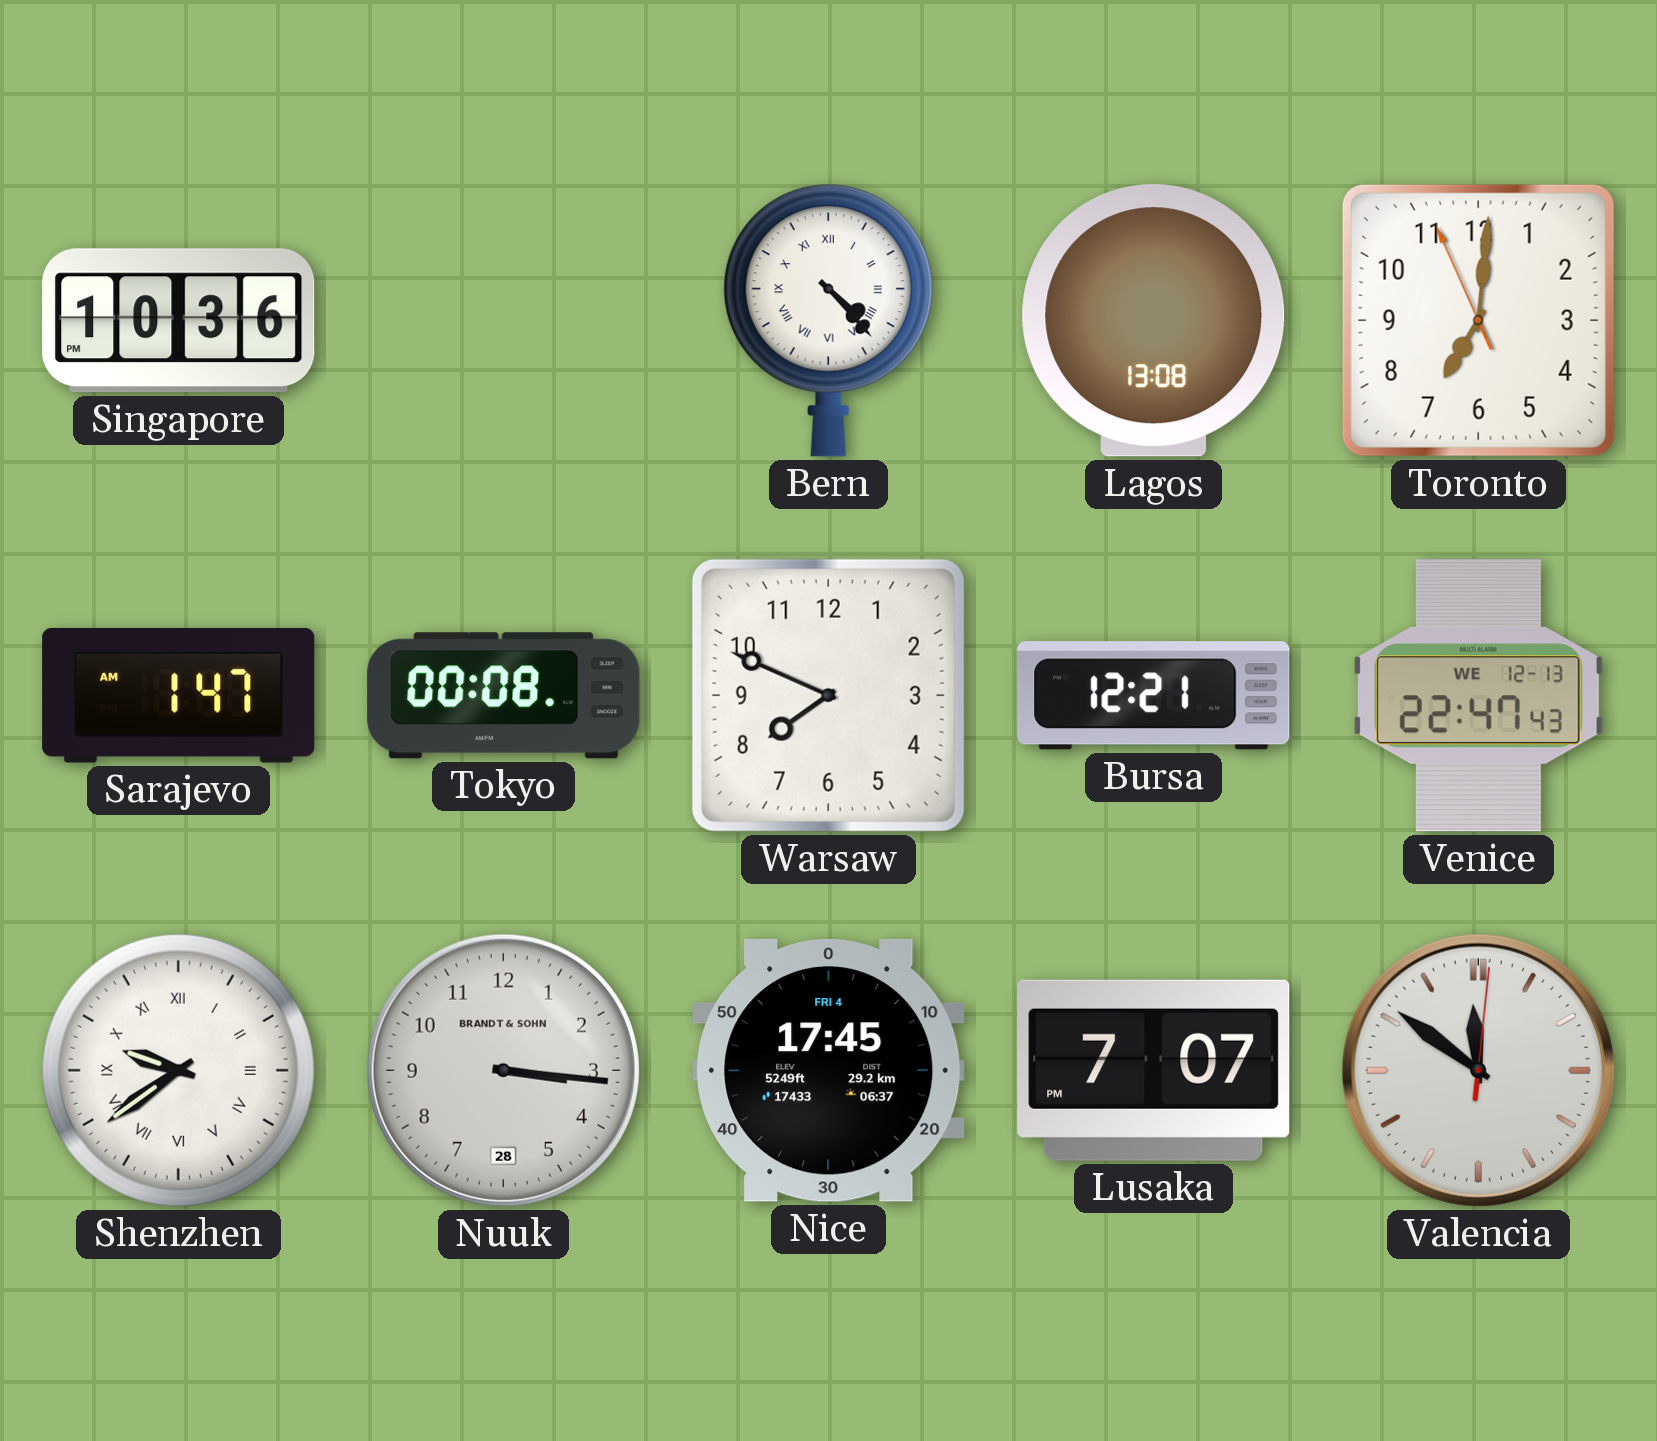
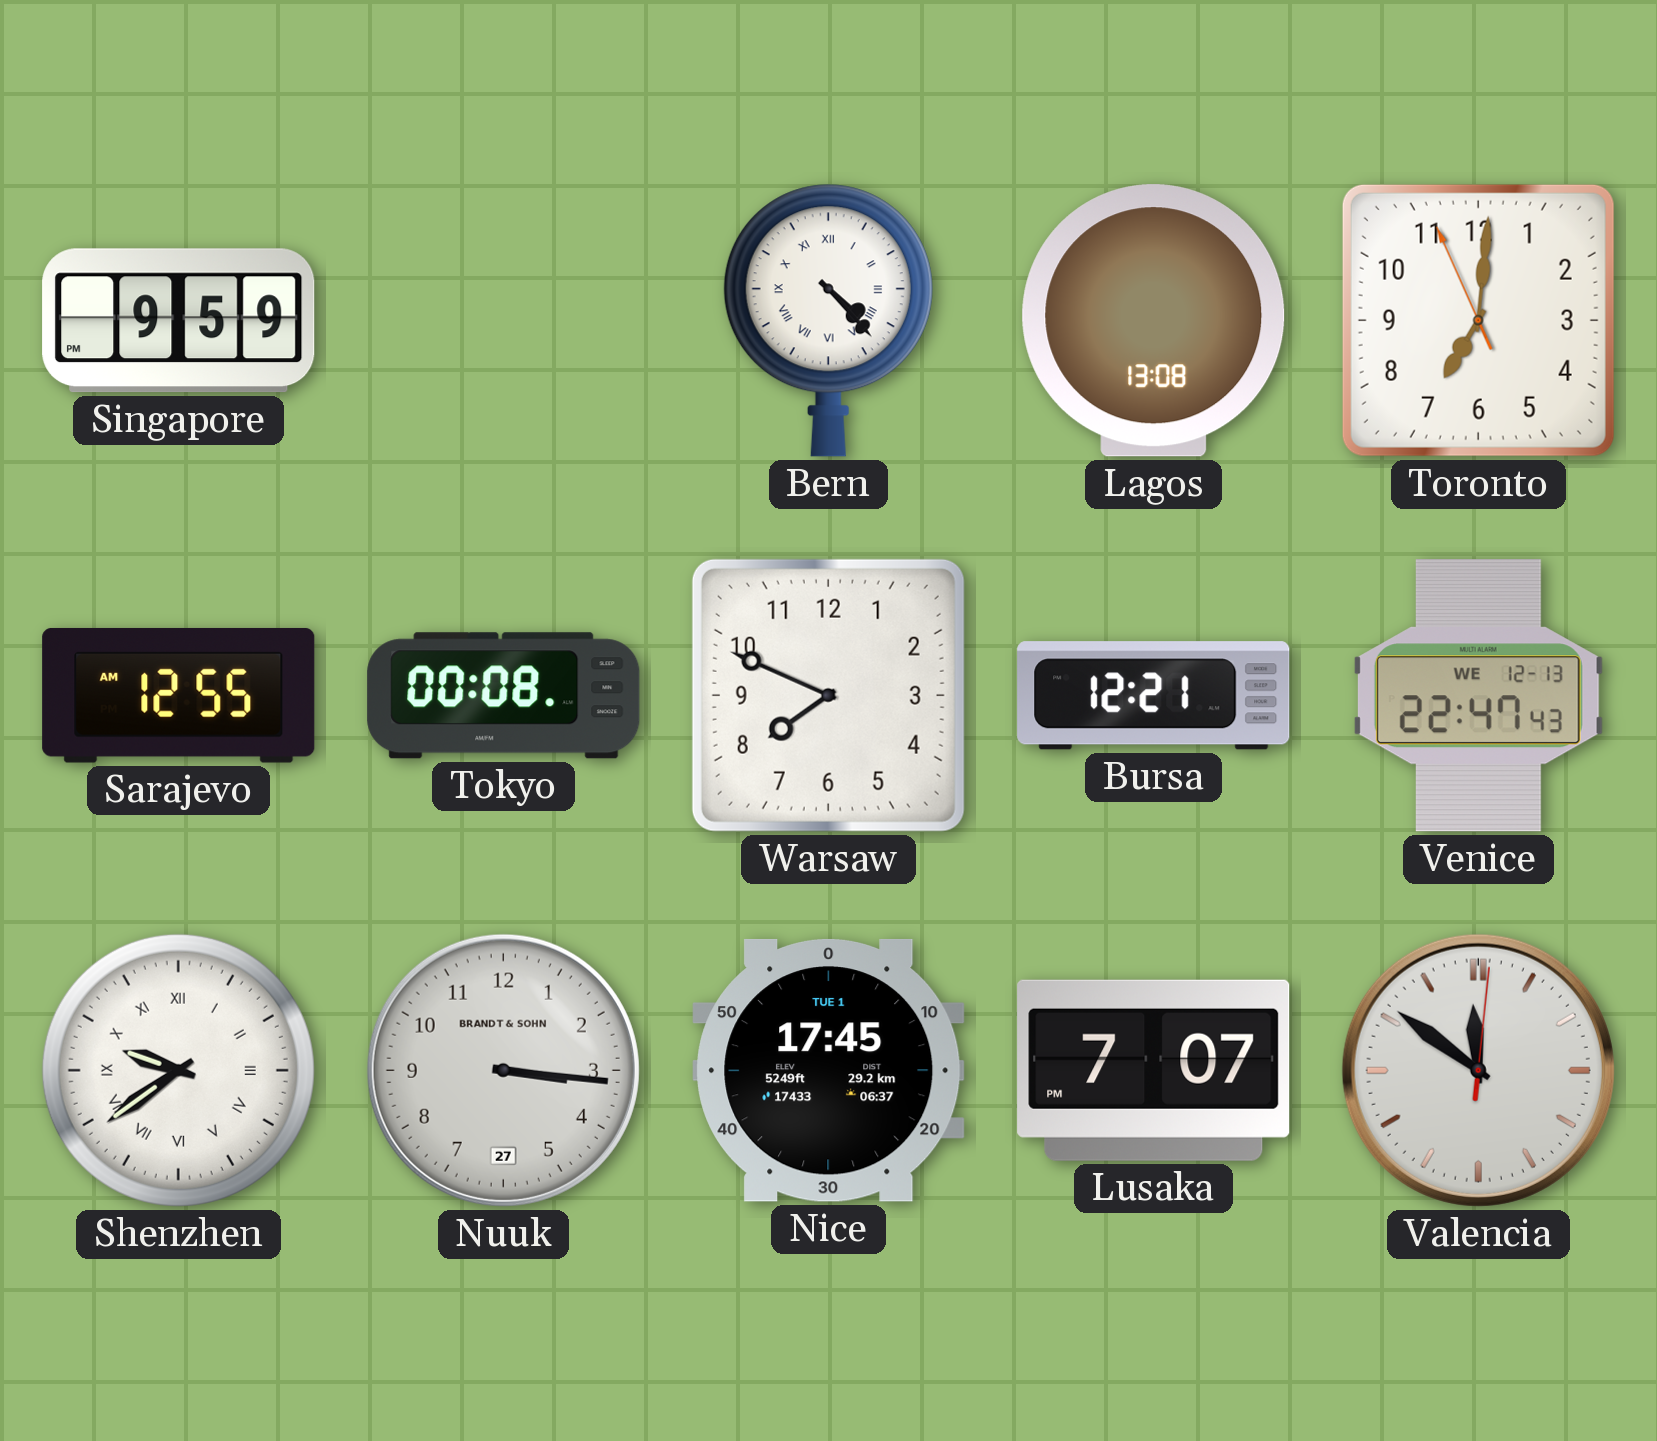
Singapore: 10:36 -> 9:59
Sarajevo: 1:47 -> 12:55
Nuuk date: 28 -> 27
Nice date: FRI 4 -> TUE 1
